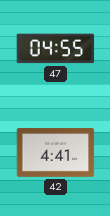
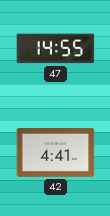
47: 04:55 -> 14:55
